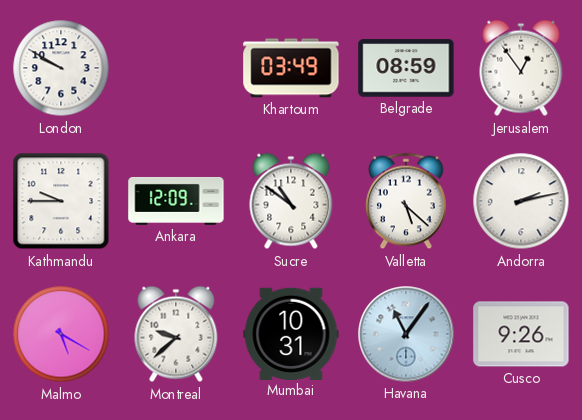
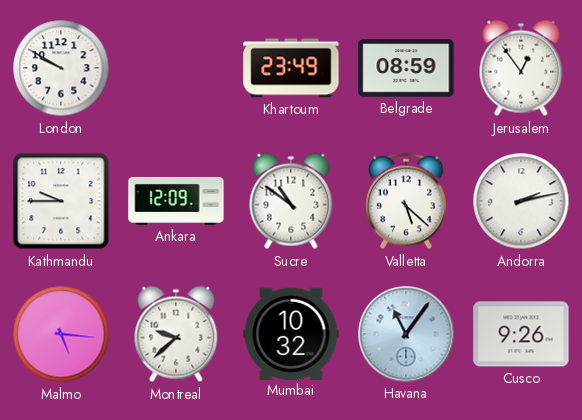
Khartoum: 03:49 -> 23:49
Malmo: 5:20 -> 5:16
Mumbai: 10:31 -> 10:32
